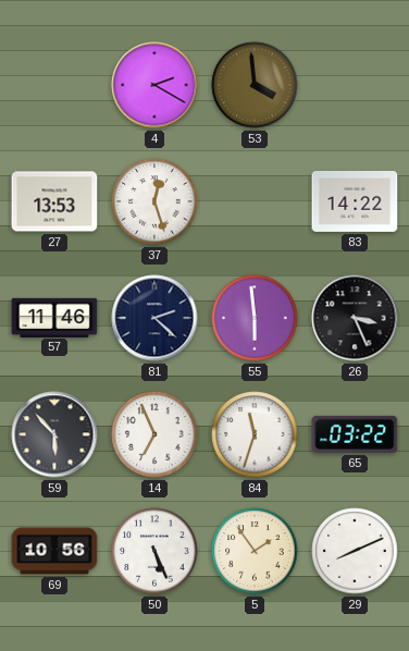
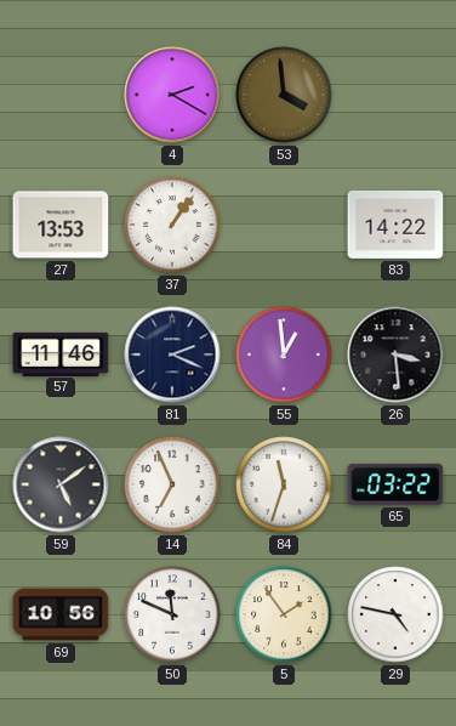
37: 12:27 -> 1:06
81: 2:22 -> 2:19
55: 5:59 -> 12:59
26: 3:26 -> 3:29
59: 5:53 -> 5:09
50: 5:26 -> 11:49
29: 8:11 -> 4:47
